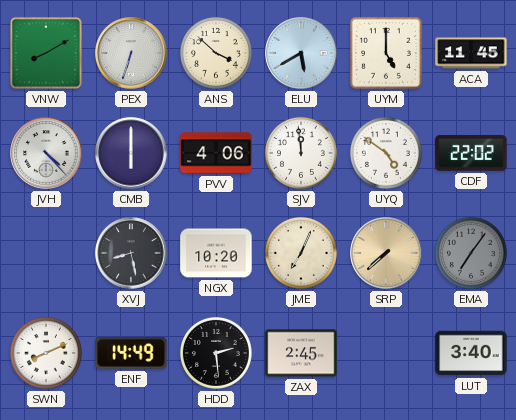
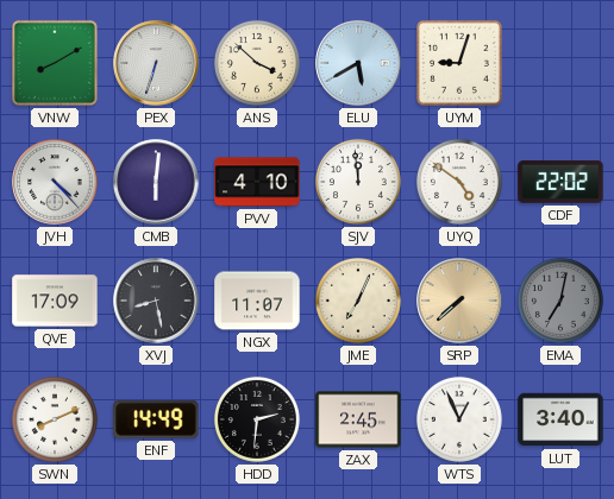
UYM: 5:00 -> 9:03
ACA: 11:45 -> none
CMB: 6:00 -> 6:01
PVV: 4:06 -> 4:10
QVE: none -> 17:09
NGX: 10:20 -> 11:07
EMA: 7:06 -> 7:02
HDD: 2:29 -> 2:31
WTS: none -> 12:56
